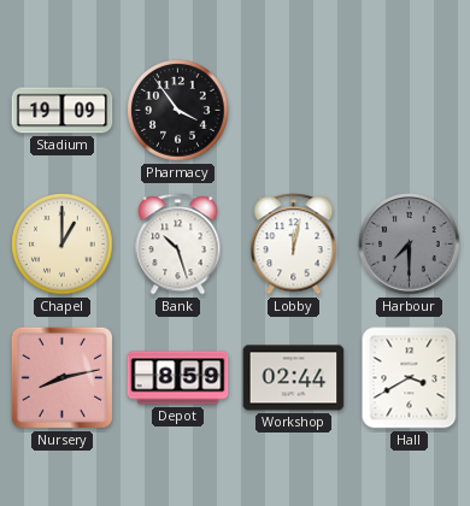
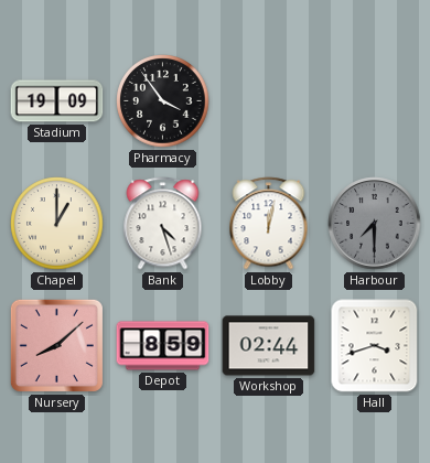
Bank: 10:27 -> 4:27
Nursery: 8:13 -> 8:08
Hall: 3:40 -> 3:42
